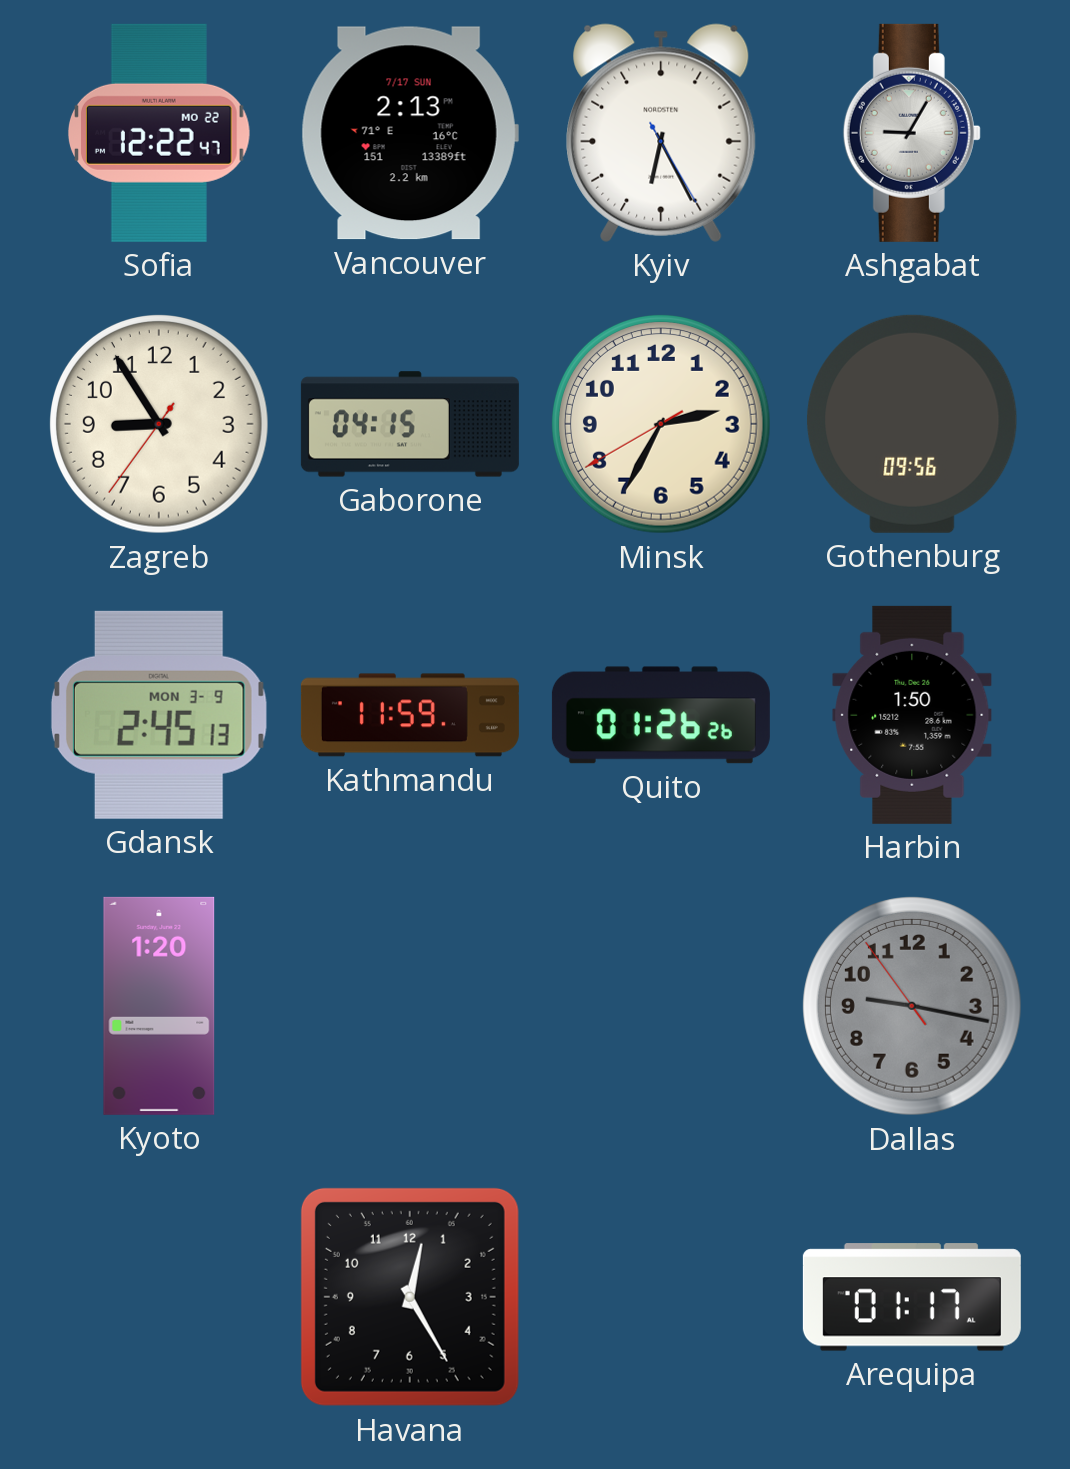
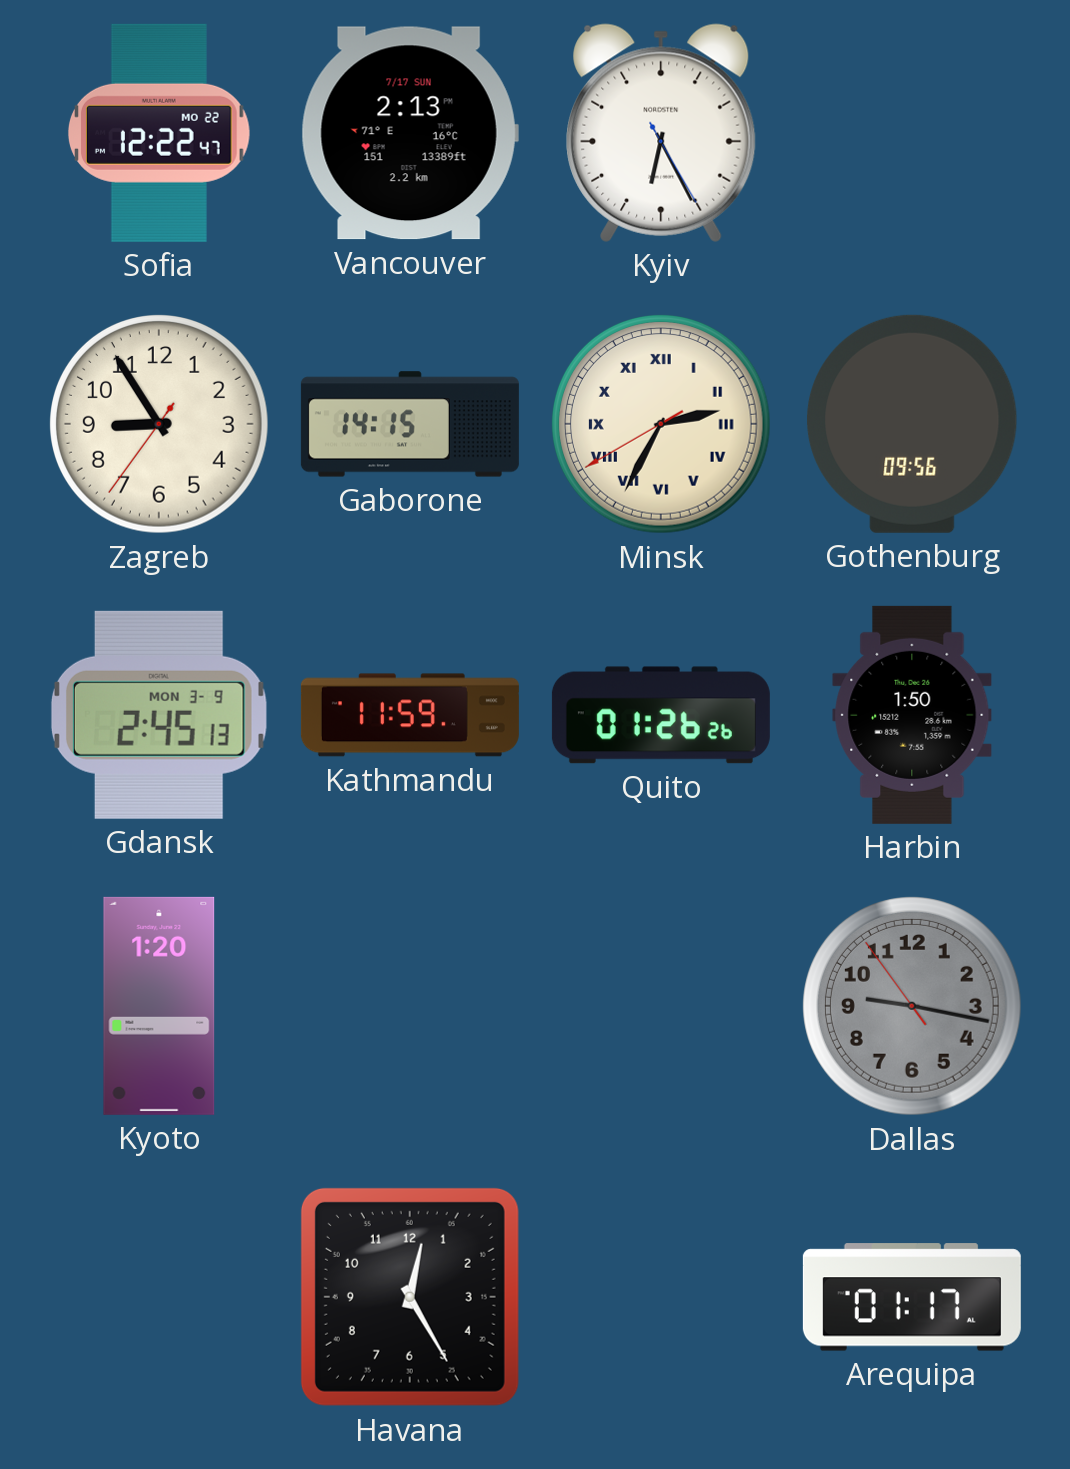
Ashgabat: 9:05 -> none
Gaborone: 04:15 -> 14:15
Minsk numerals: Arabic -> Roman
